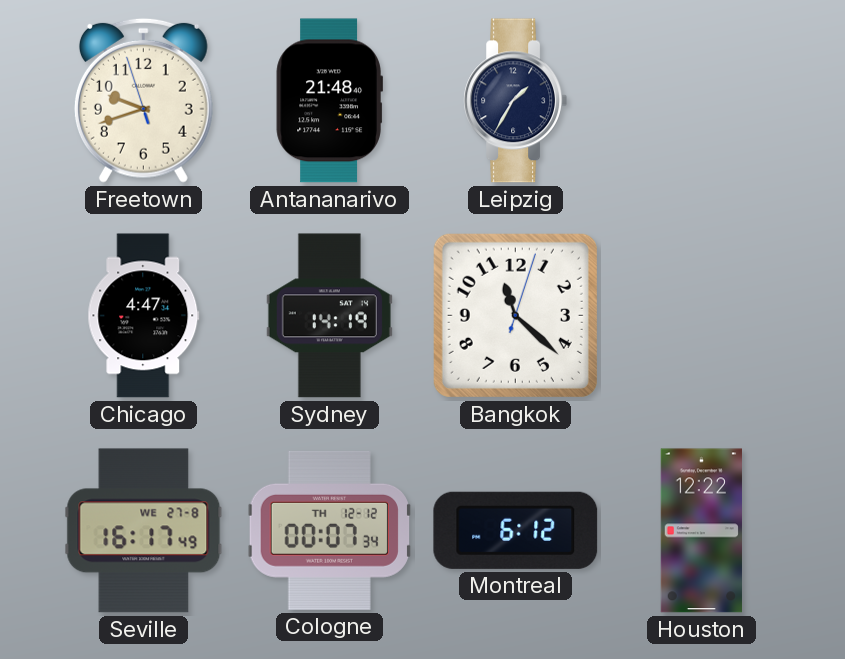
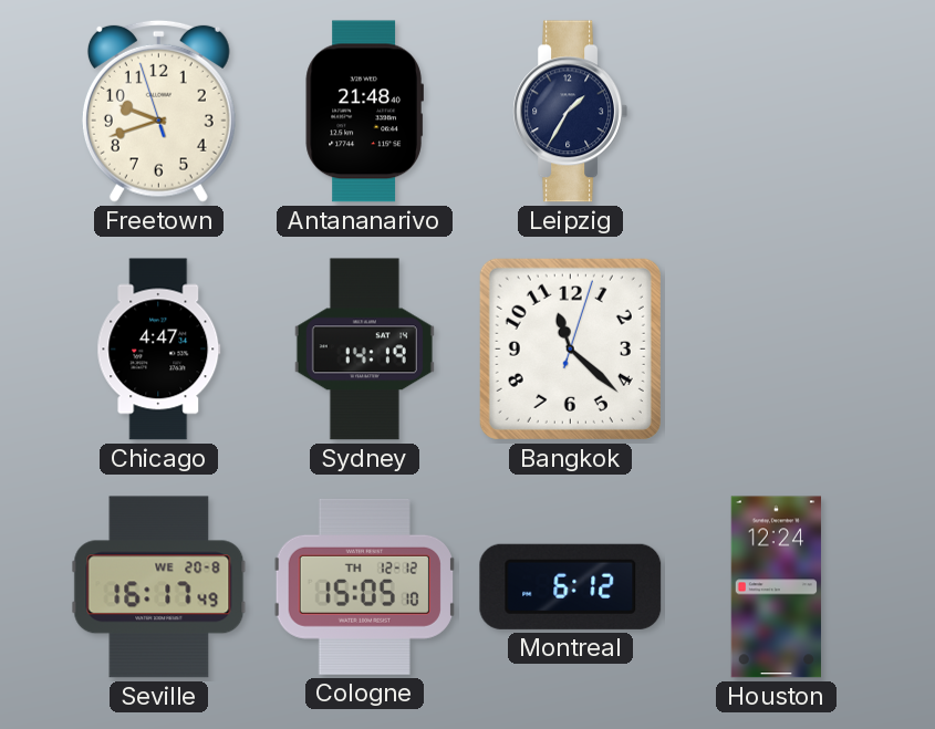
Seville date: WE 27-8 -> WE 20-8
Cologne: 00:07 -> 15:05
Houston: 12:22 -> 12:24
